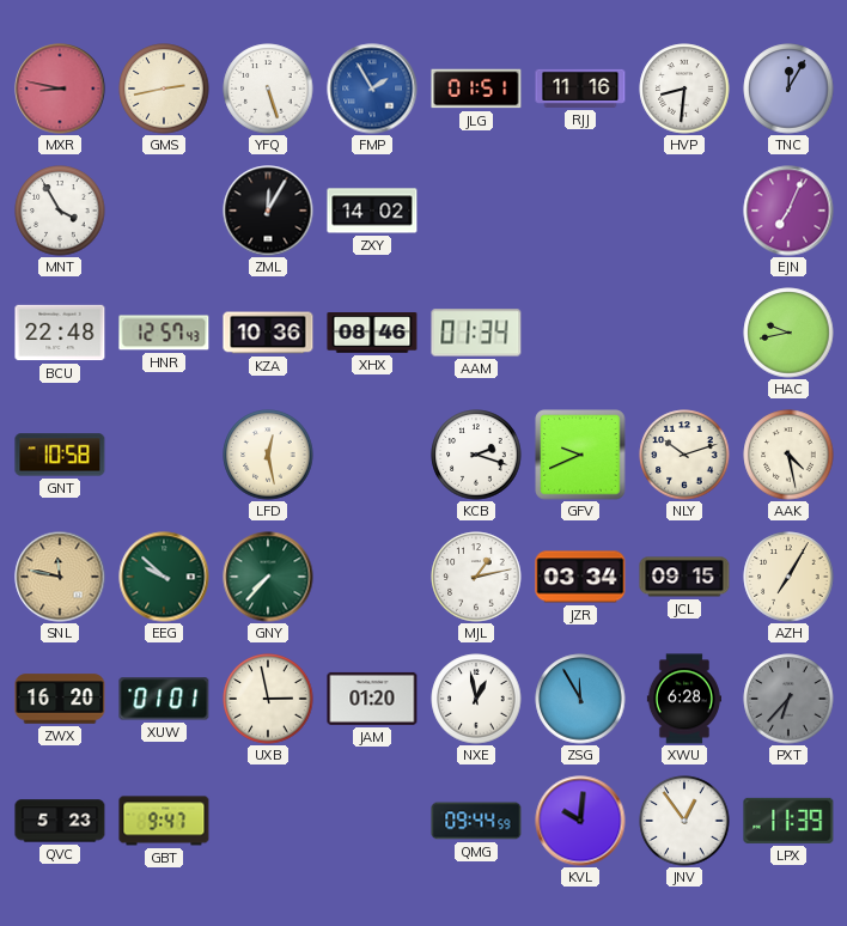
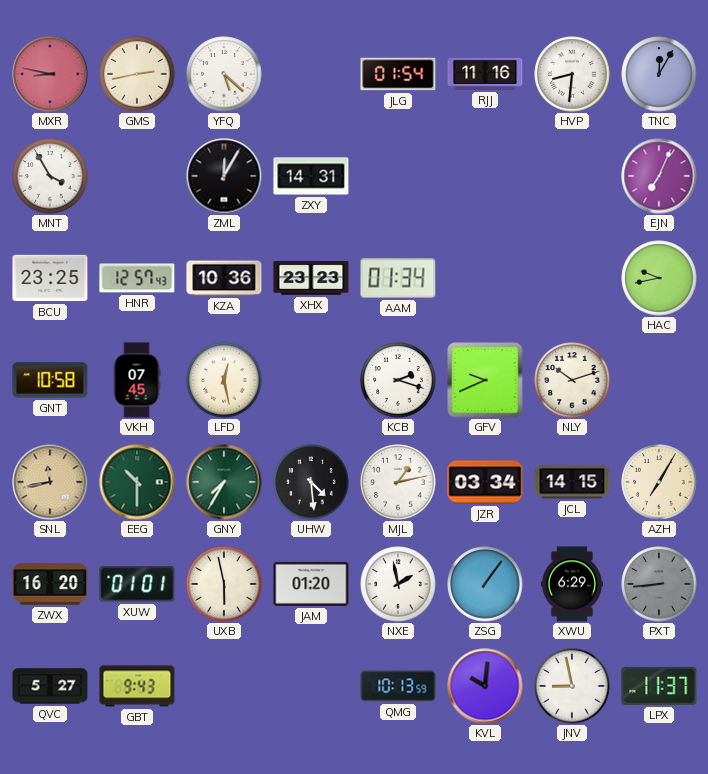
YFQ: 5:27 -> 5:22
FMP: 1:55 -> none
JLG: 01:51 -> 01:54
ZXY: 14:02 -> 14:31
BCU: 22:48 -> 23:25
XHX: 08:46 -> 23:23
VKH: none -> 07:45
AAK: 4:28 -> none
SNL: 11:47 -> 11:43
EEG: 9:52 -> 10:30
GNY: 7:37 -> 7:35
UHW: none -> 4:29
JCL: 09:15 -> 14:15
UXB: 2:58 -> 5:58
NXE: 12:58 -> 1:58
ZSG: 11:55 -> 1:06
XWU: 6:28 -> 6:29
PXT: 6:37 -> 8:44
QVC: 5:23 -> 5:27
GBT: 9:47 -> 9:43
QMG: 09:44 -> 10:13
JNV: 12:54 -> 8:58
LPX: 11:39 -> 11:37
